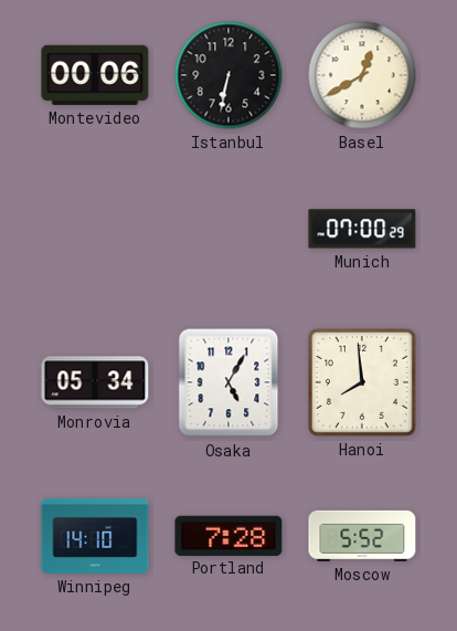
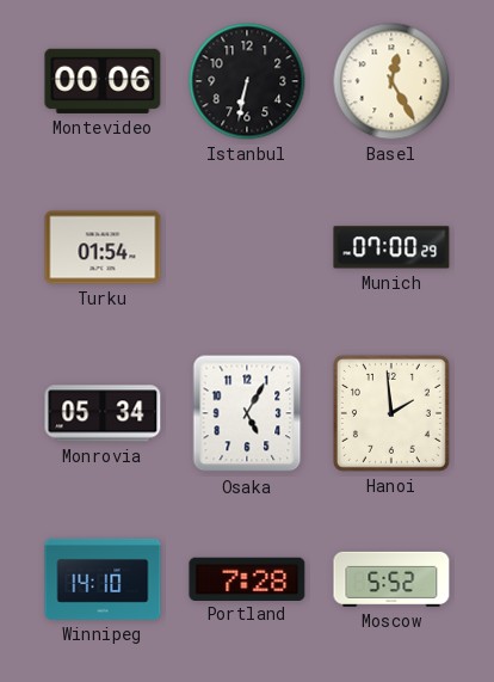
Basel: 12:40 -> 12:25
Turku: none -> 01:54
Hanoi: 7:59 -> 1:59
